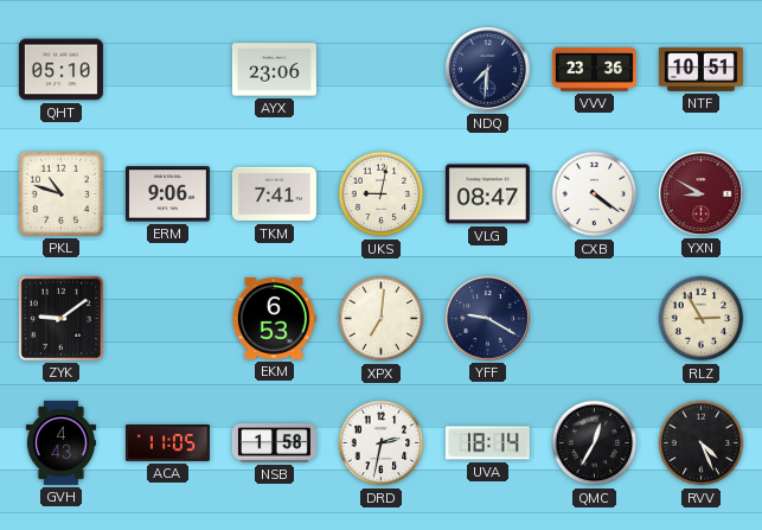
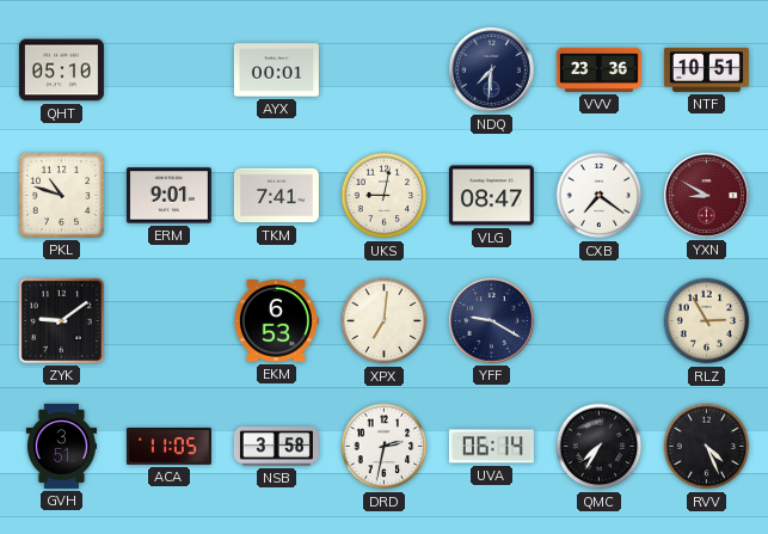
AYX: 23:06 -> 00:01
ERM: 9:06 -> 9:01
CXB: 4:21 -> 7:21
GVH: 4:43 -> 3:51
NSB: 1:58 -> 3:58
UVA: 18:14 -> 06:14
QMC: 12:35 -> 7:35
